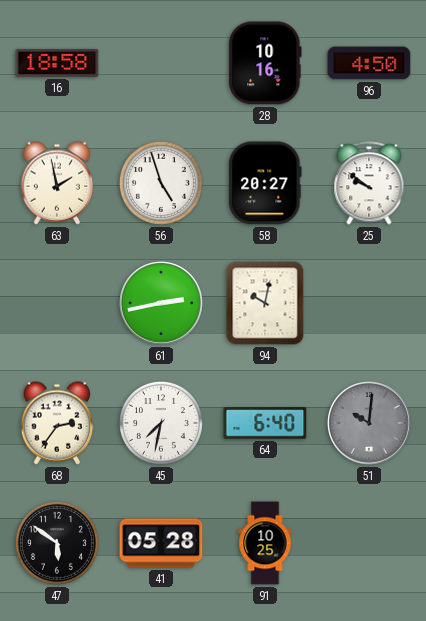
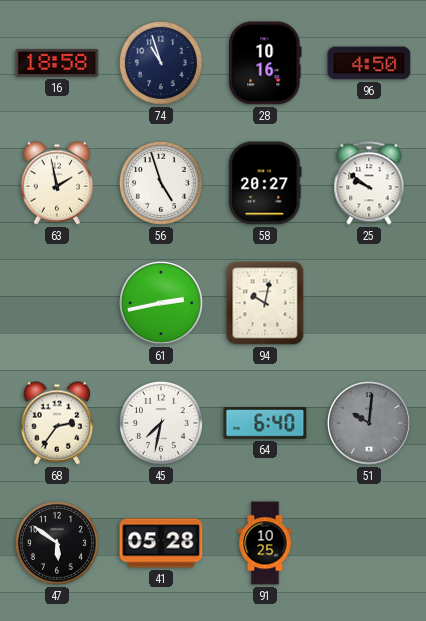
74: none -> 10:57
